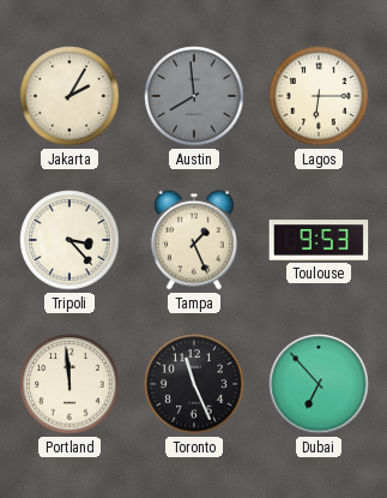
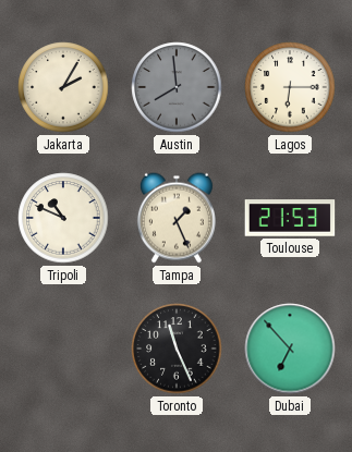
Tripoli: 3:23 -> 10:49
Toulouse: 9:53 -> 21:53
Portland: 11:59 -> none
